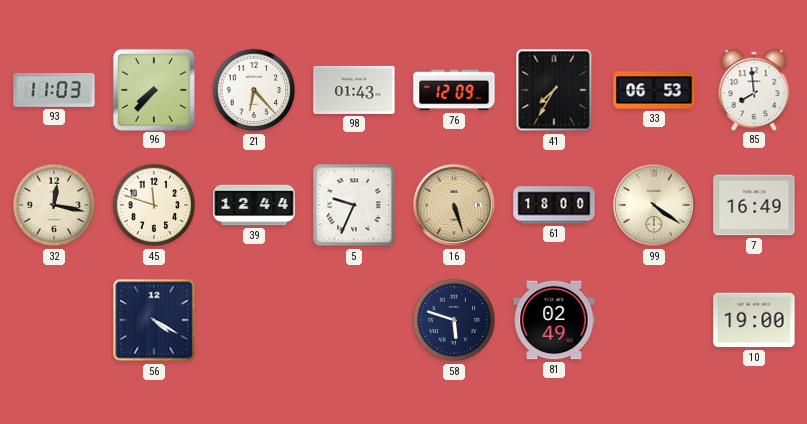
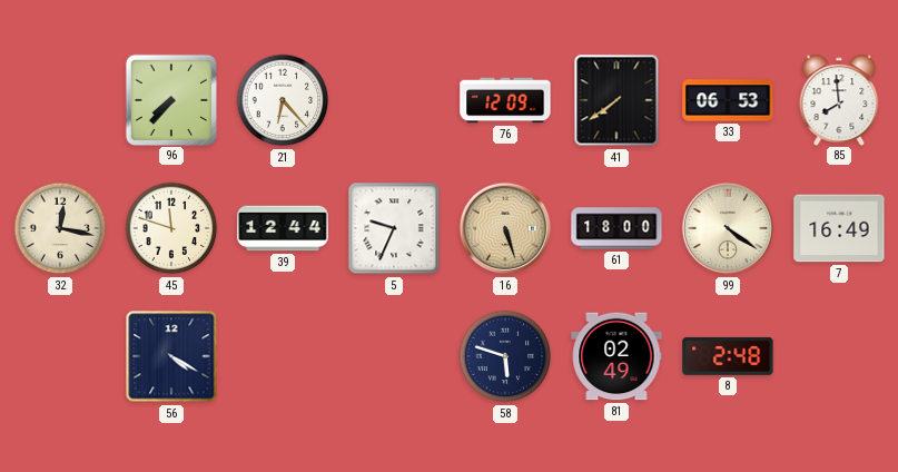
93: 11:03 -> none
98: 01:43 -> none
41: 7:35 -> 7:39
8: none -> 2:48
10: 19:00 -> none
